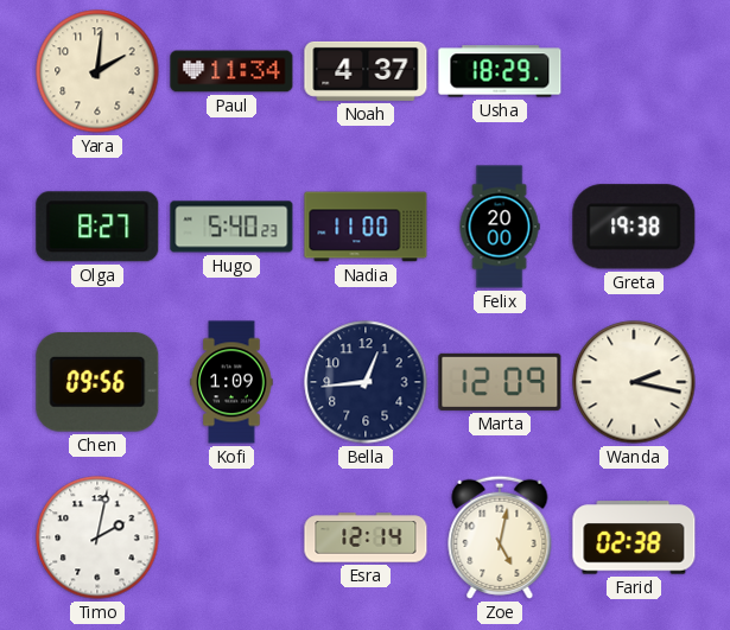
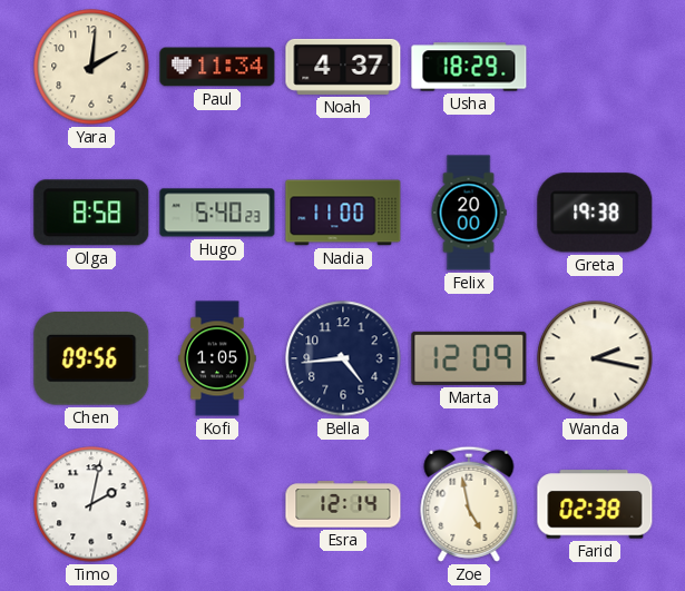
Olga: 8:27 -> 8:58
Kofi: 1:09 -> 1:05
Bella: 12:44 -> 4:44
Zoe: 5:02 -> 4:58
